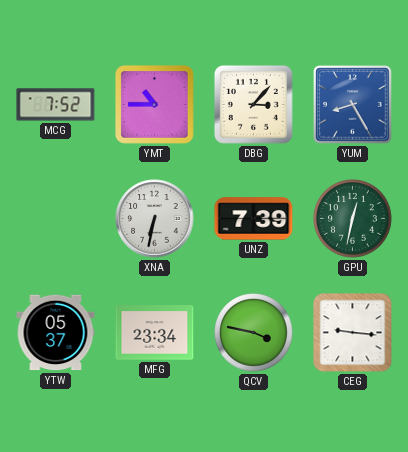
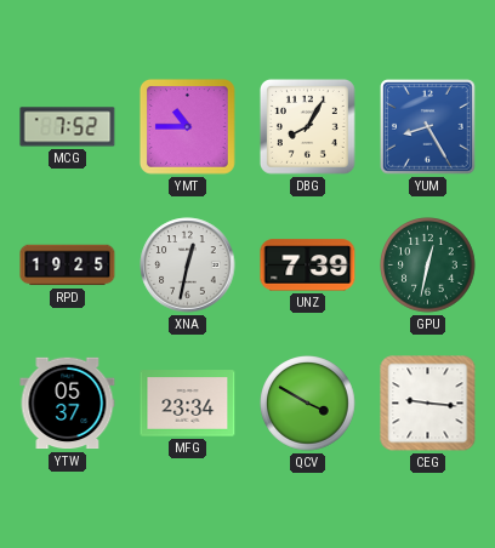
DBG: 3:07 -> 8:05
RPD: none -> 19:25
XNA: 6:32 -> 12:32
QCV: 3:47 -> 3:50
